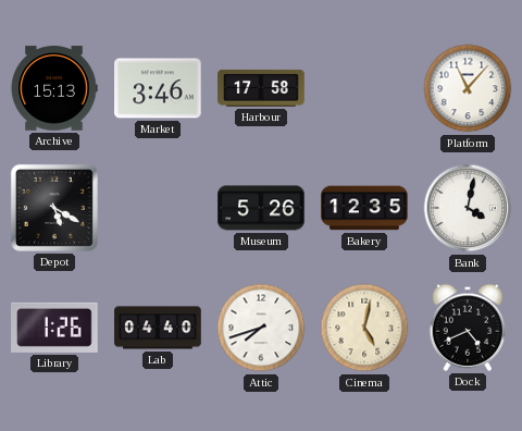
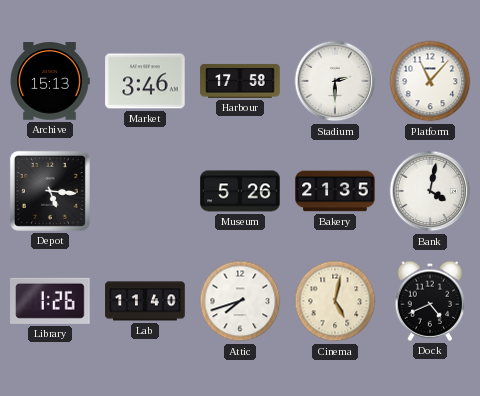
Stadium: none -> 2:30
Depot: 5:20 -> 5:16
Bakery: 12:35 -> 21:35
Lab: 04:40 -> 11:40
